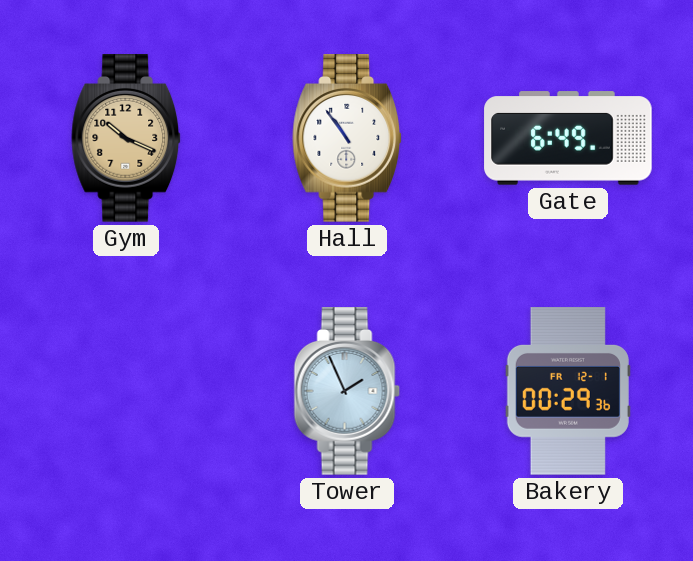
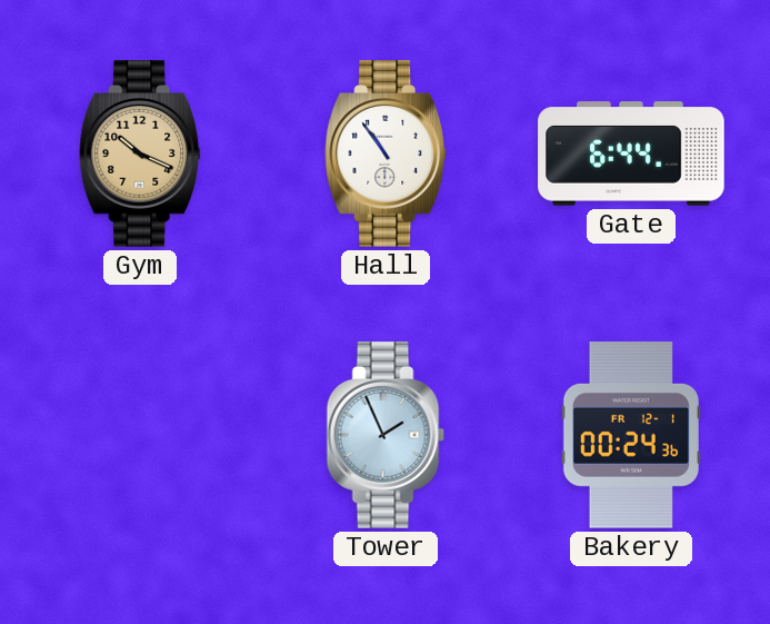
Gate: 6:49 -> 6:44
Bakery: 00:29 -> 00:24
